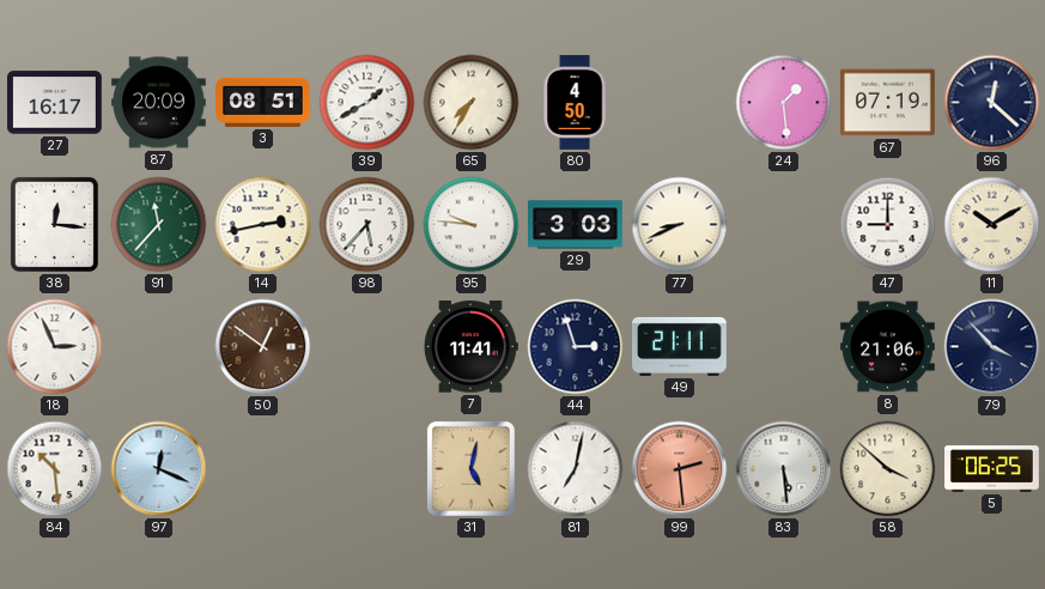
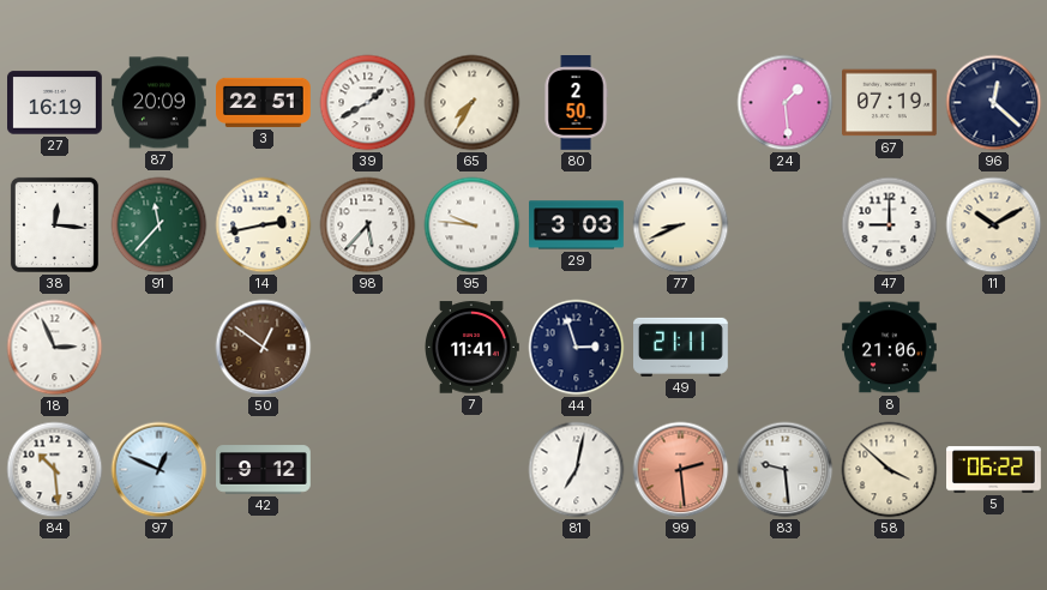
27: 16:17 -> 16:19
3: 08:51 -> 22:51
80: 4:50 -> 2:50
79: 3:53 -> none
97: 12:19 -> 12:49
42: none -> 9:12
31: 5:02 -> none
83: 5:29 -> 9:29
5: 06:25 -> 06:22
